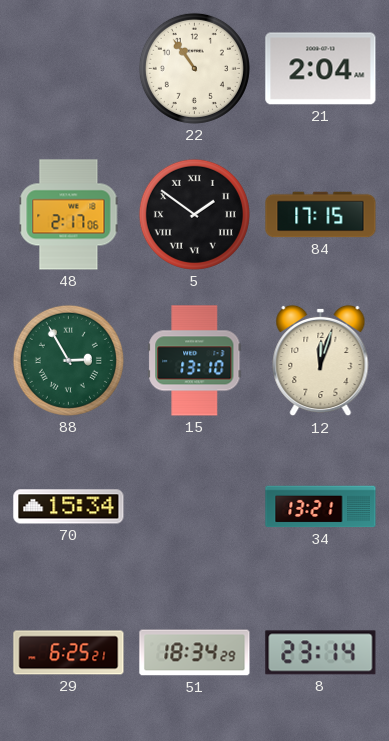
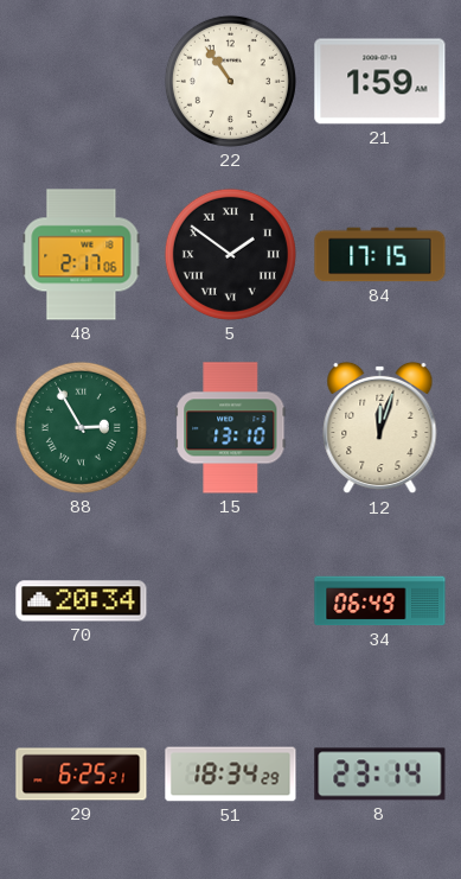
21: 2:04 -> 1:59
70: 15:34 -> 20:34
34: 13:21 -> 06:49
